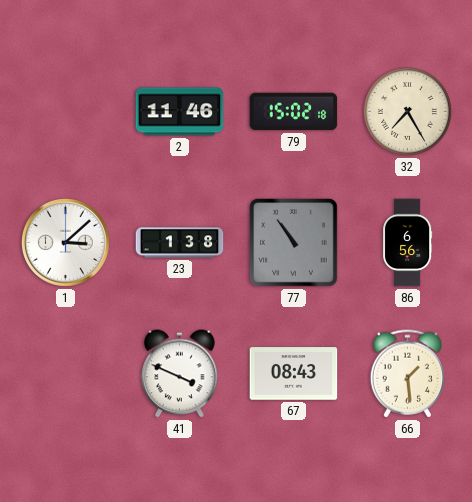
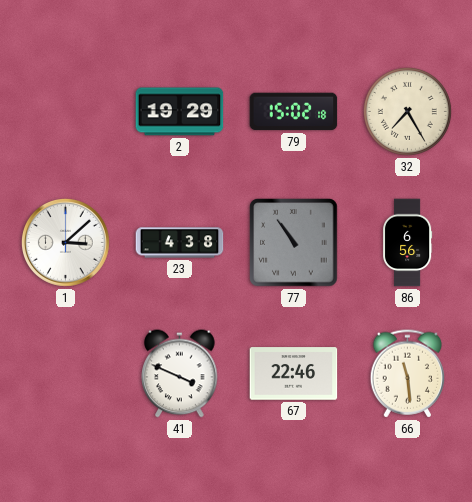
2: 11:46 -> 19:29
23: 1:38 -> 4:38
67: 08:43 -> 22:46
66: 1:29 -> 11:29
